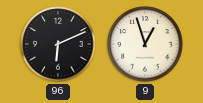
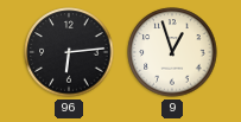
96: 6:11 -> 6:14
